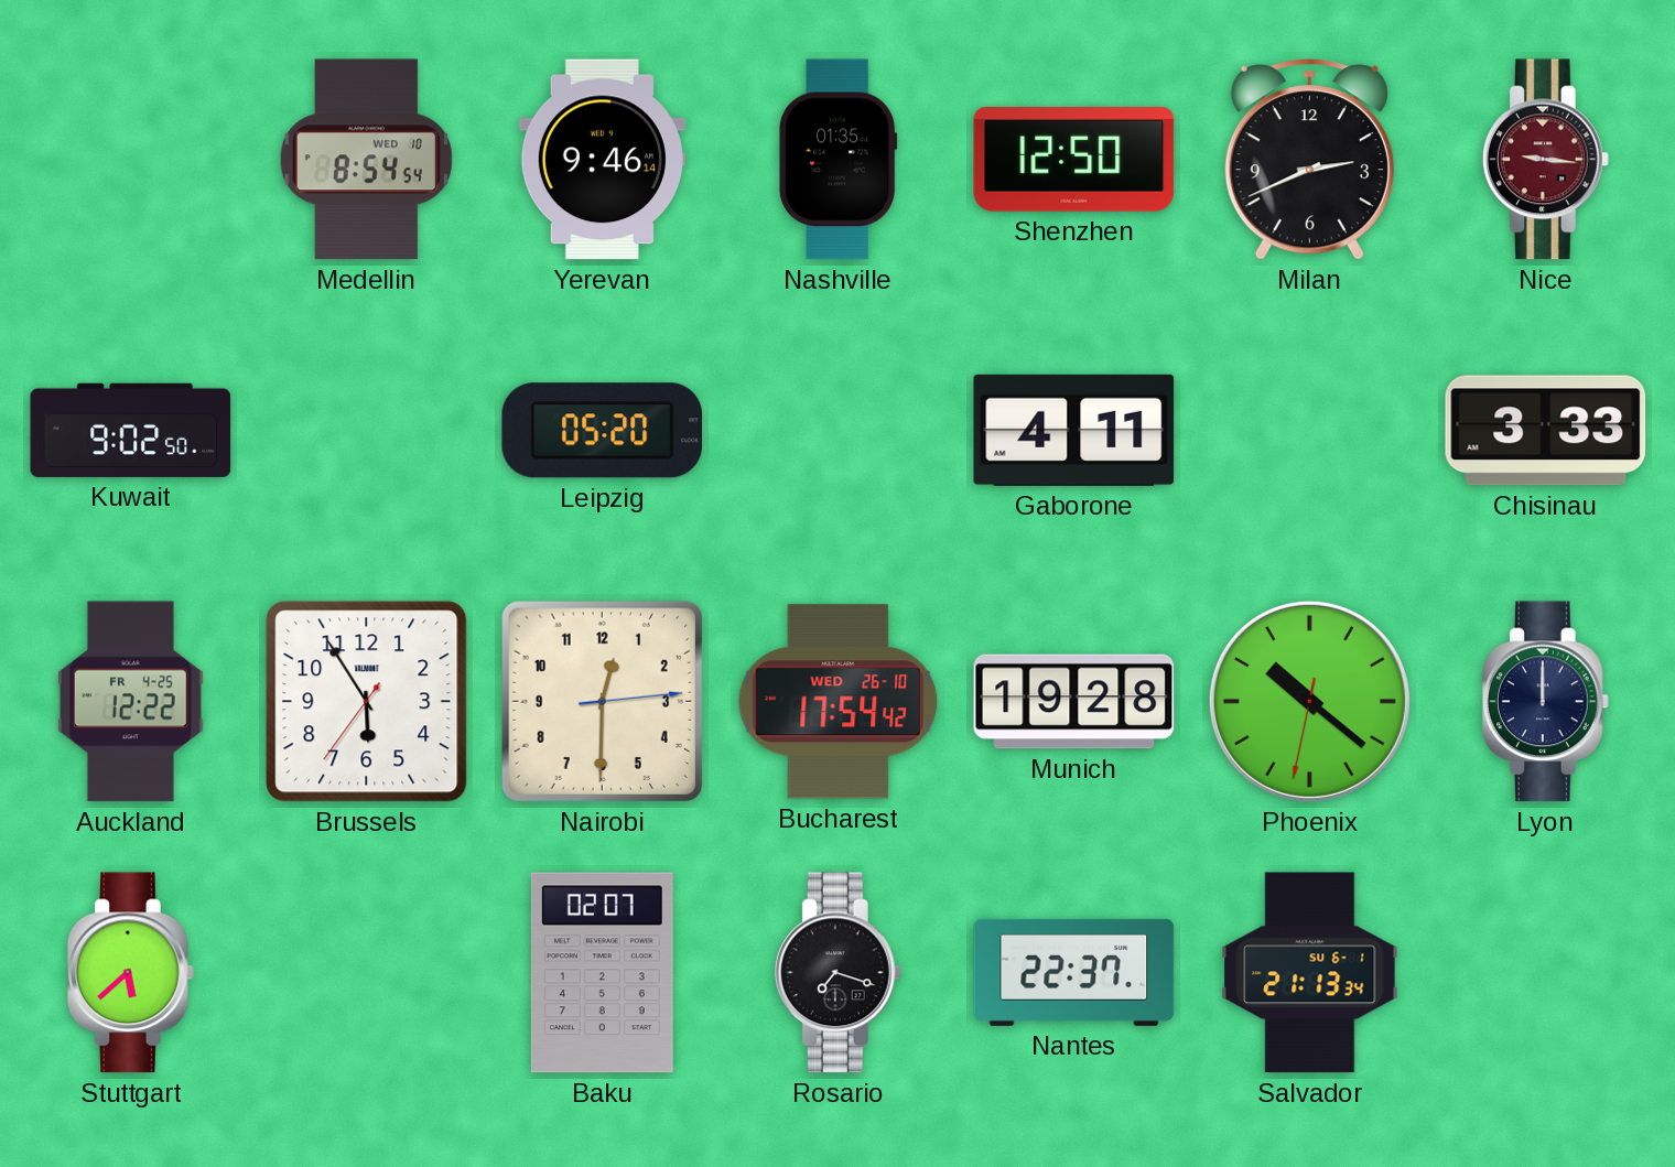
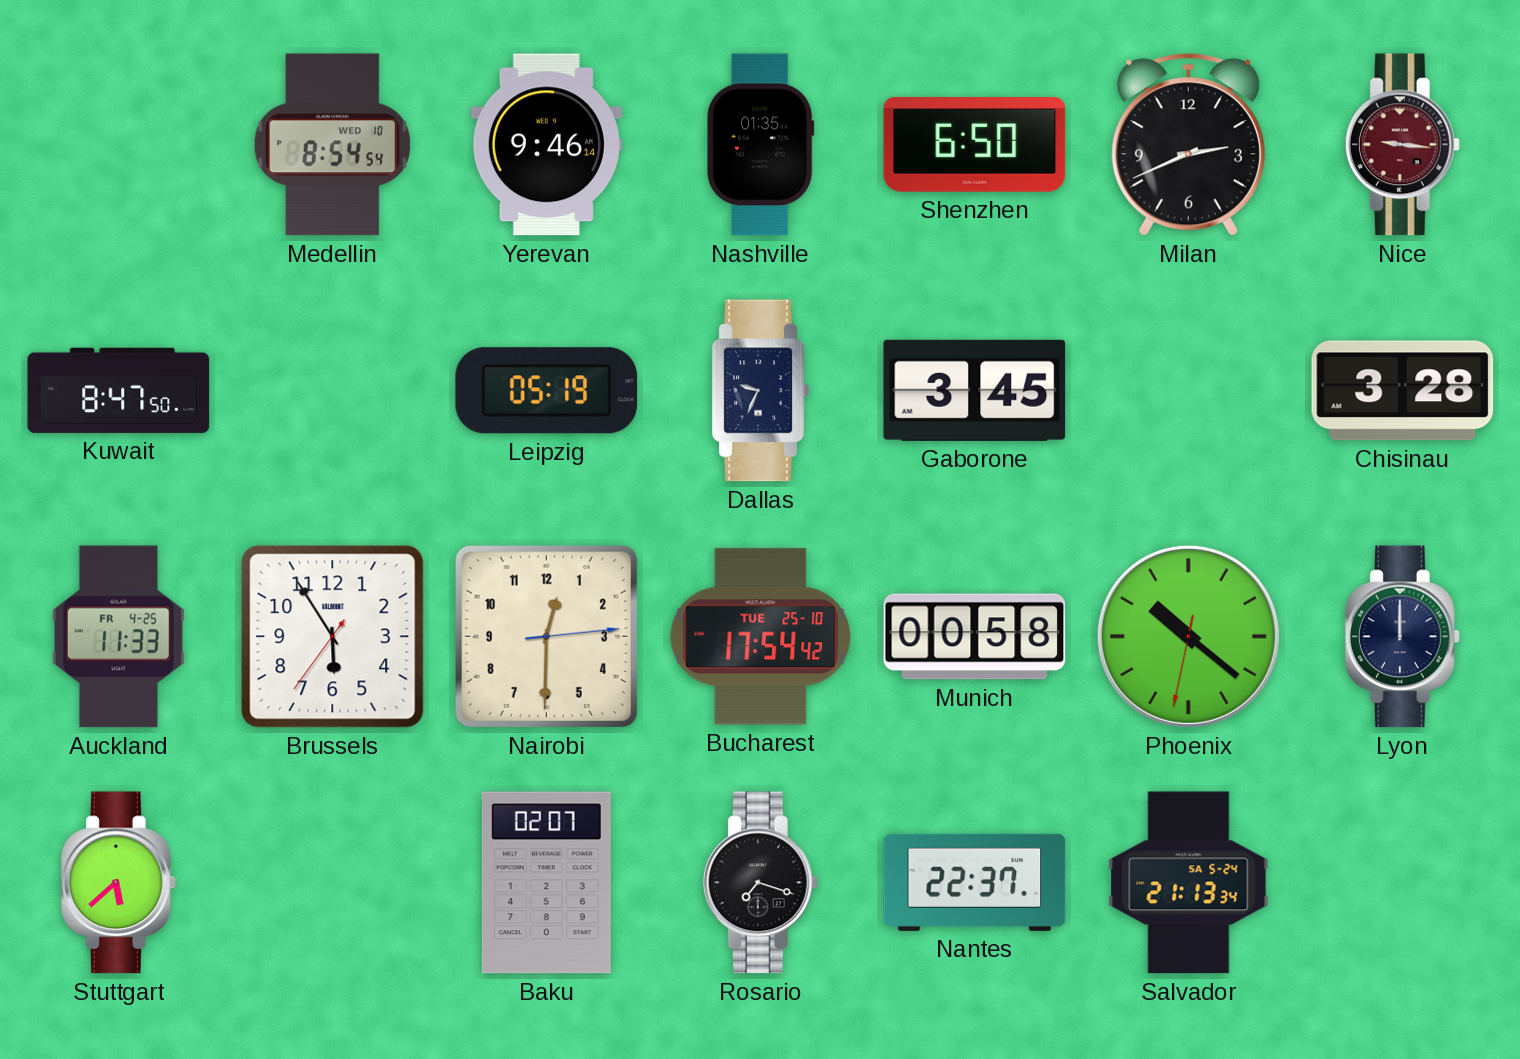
Shenzhen: 12:50 -> 6:50
Kuwait: 9:02 -> 8:47
Leipzig: 05:20 -> 05:19
Dallas: none -> 9:34
Gaborone: 4:11 -> 3:45
Chisinau: 3:33 -> 3:28
Auckland: 12:22 -> 11:33
Bucharest date: WED 26-10 -> TUE 25-10
Munich: 19:28 -> 00:58
Salvador date: SU 6-1 -> SA 5-24
